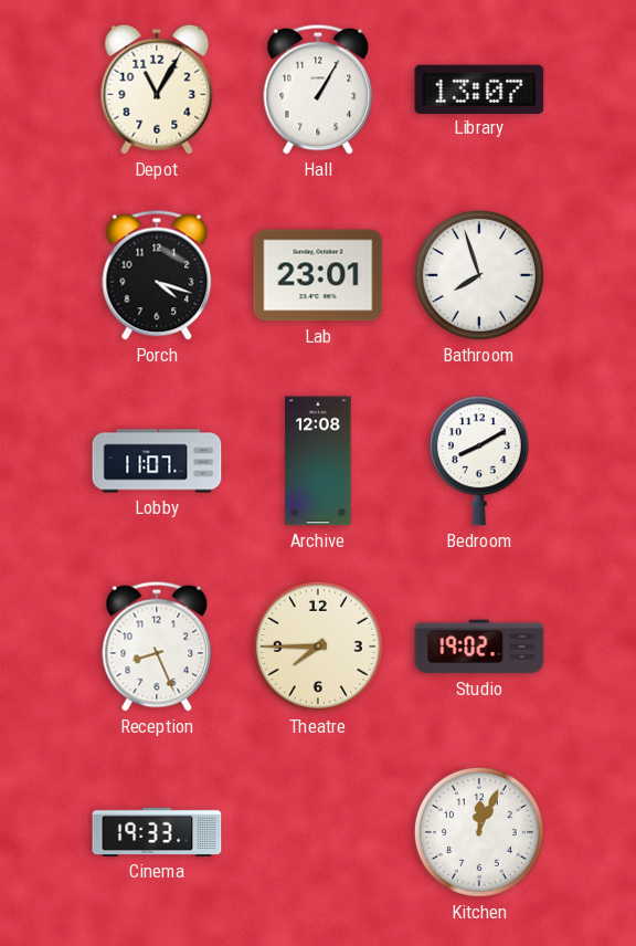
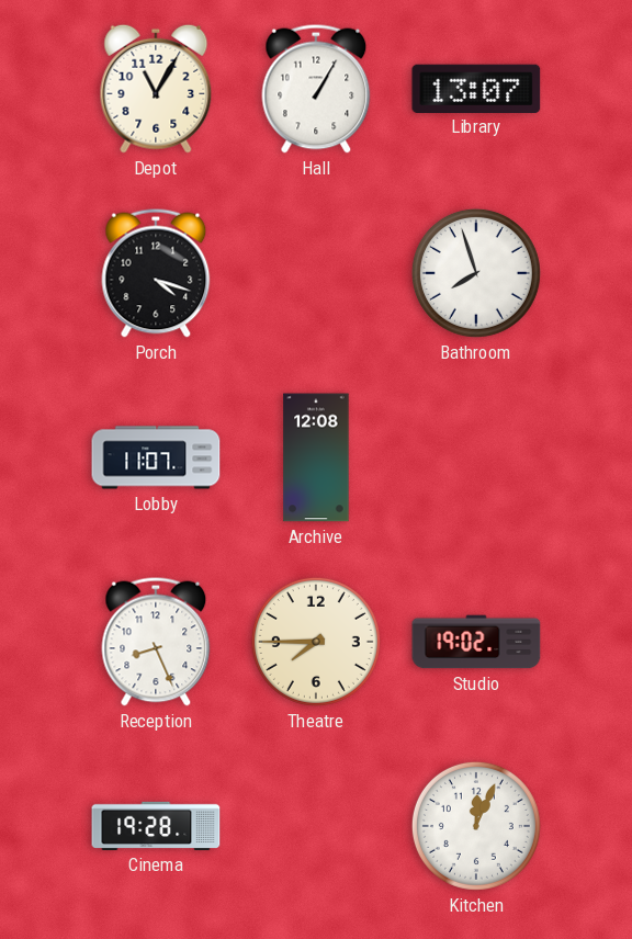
Lab: 23:01 -> none
Bedroom: 8:10 -> none
Cinema: 19:33 -> 19:28
